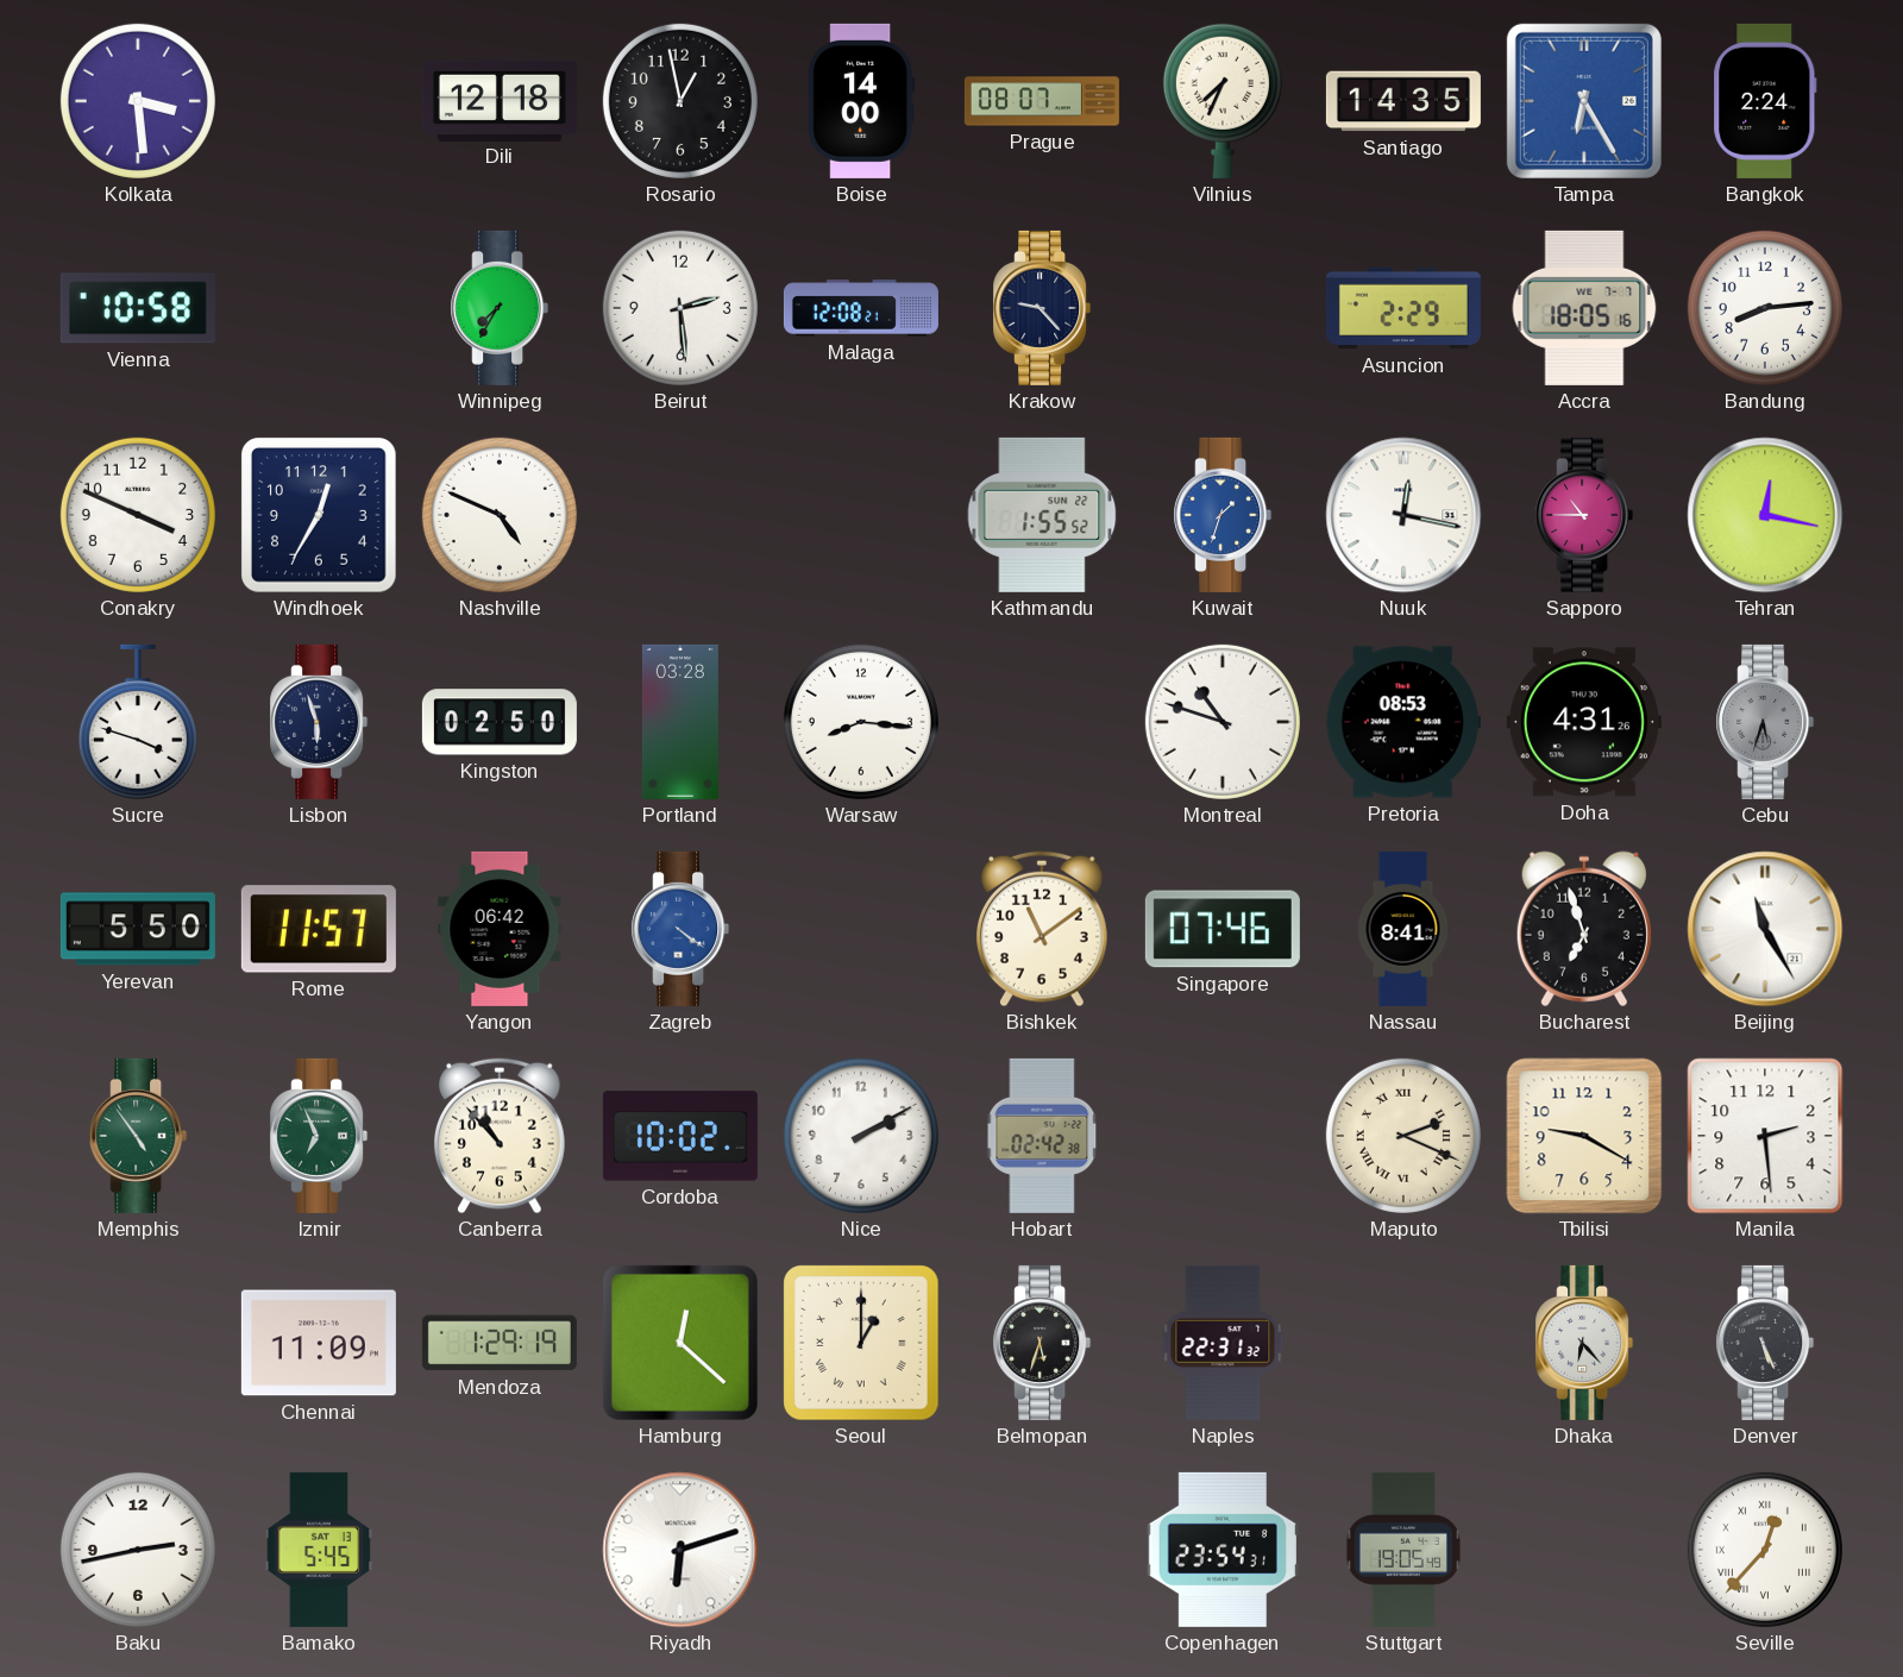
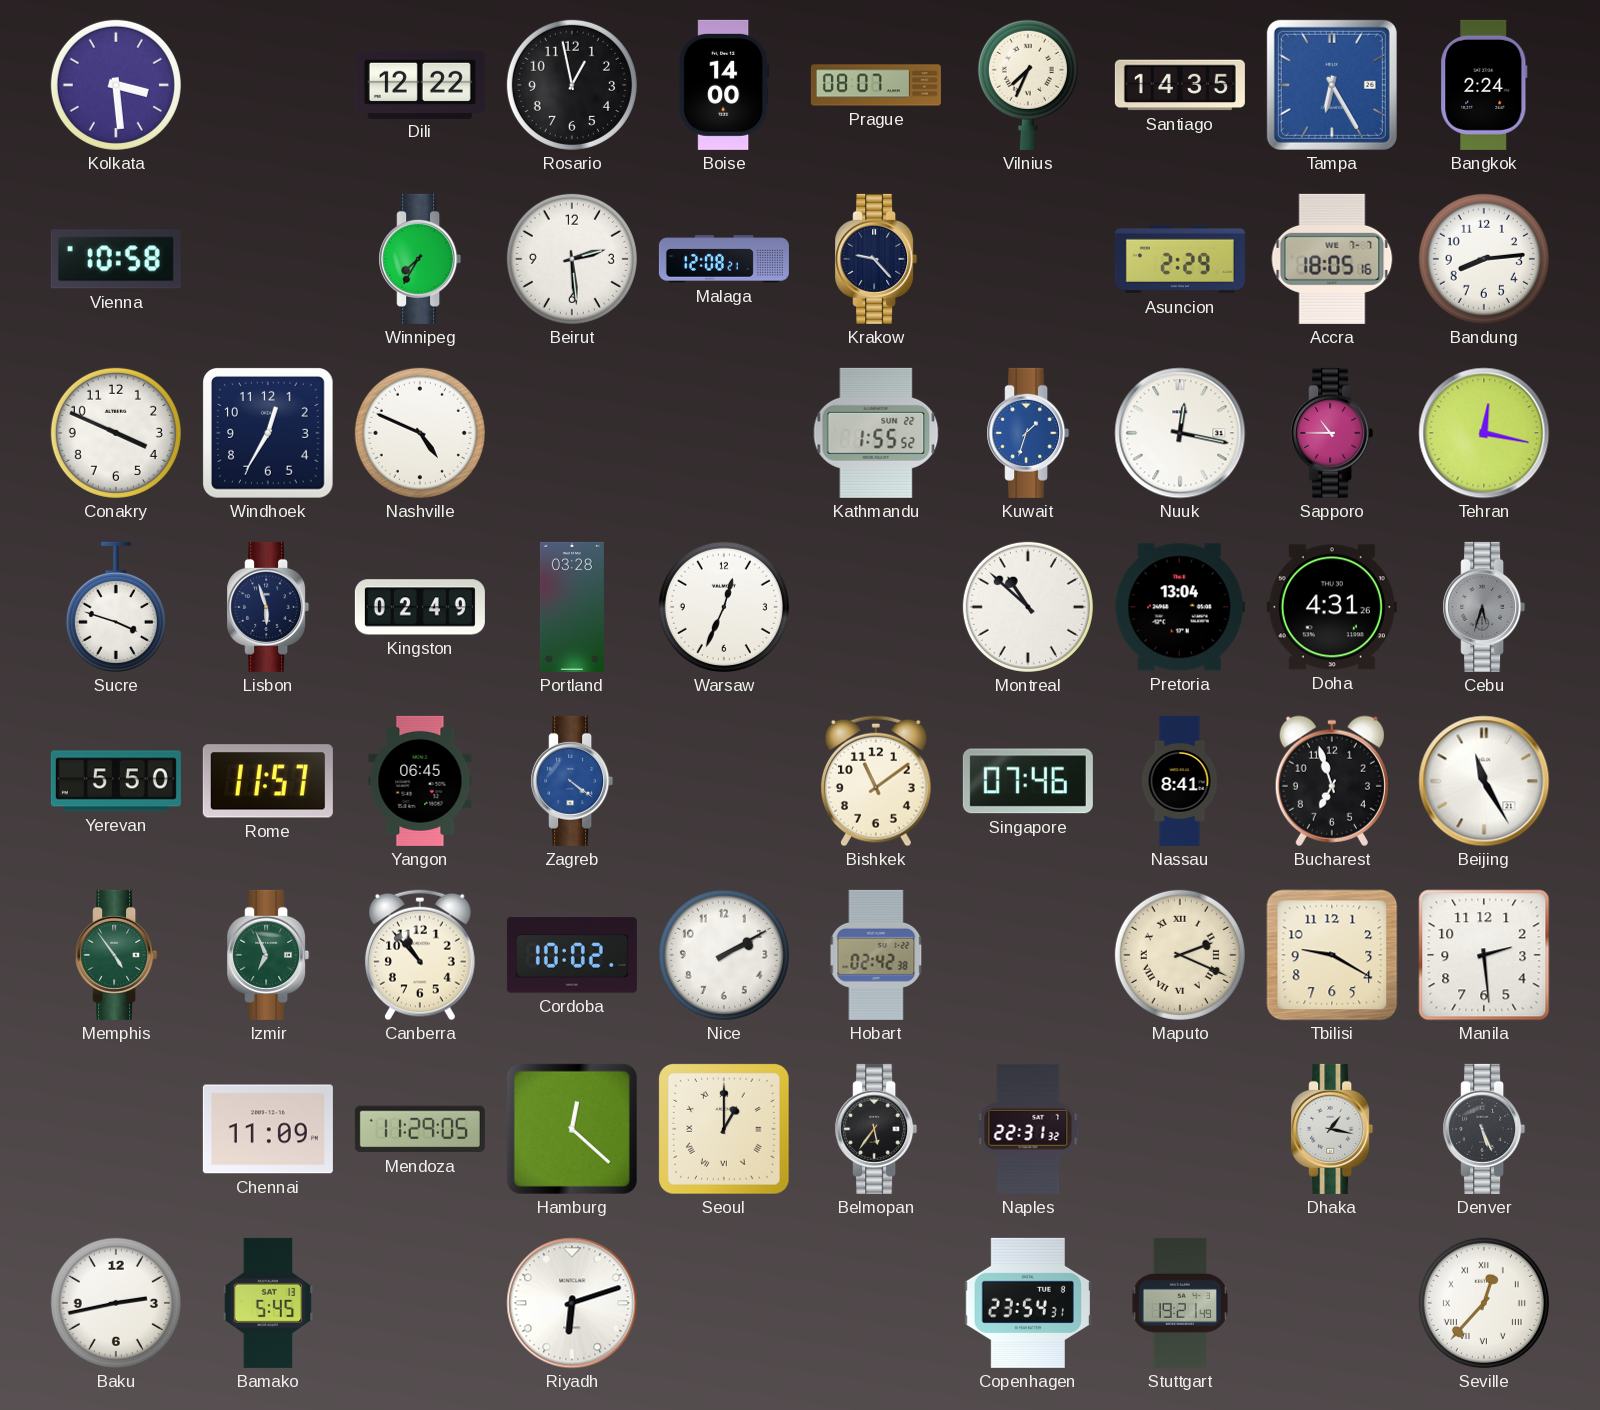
Dili: 12:18 -> 12:22
Kingston: 02:50 -> 02:49
Warsaw: 8:16 -> 12:34
Montreal: 10:48 -> 10:52
Pretoria: 08:53 -> 13:04
Yangon: 06:42 -> 06:45
Mendoza: 1:29 -> 11:29
Belmopan: 5:33 -> 5:36
Dhaka: 6:23 -> 1:17
Stuttgart: 19:05 -> 19:21
